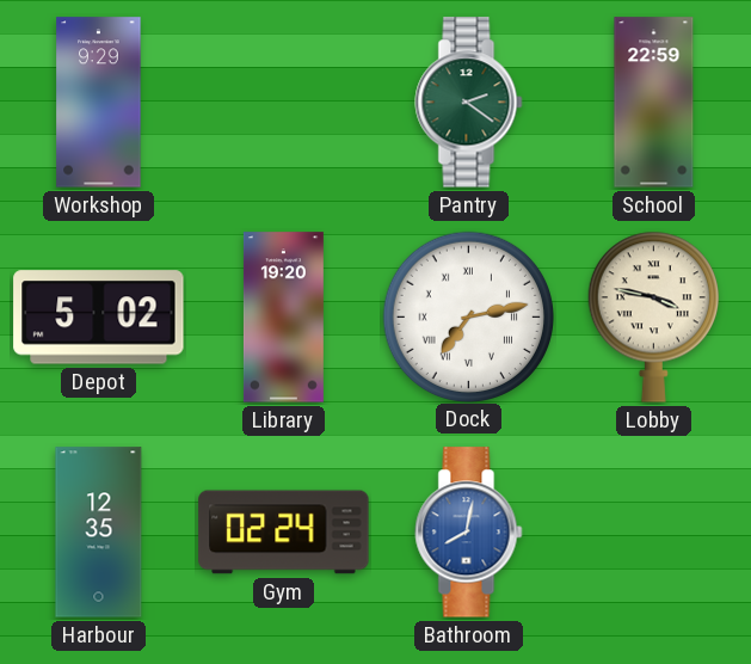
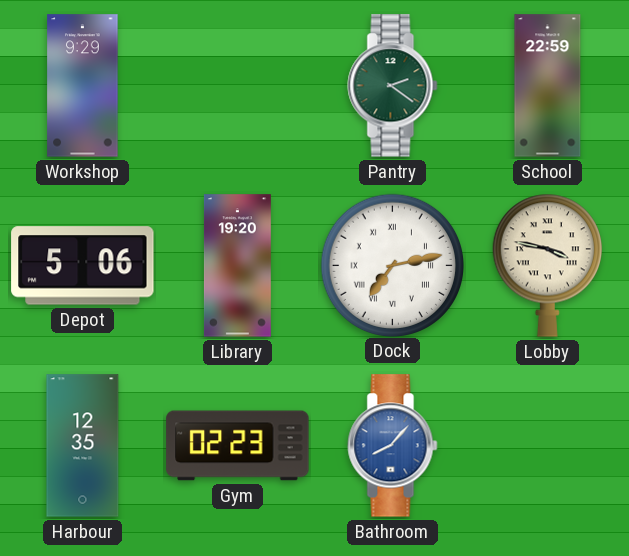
Depot: 5:02 -> 5:06
Gym: 02:24 -> 02:23
Bathroom: 8:02 -> 8:07
